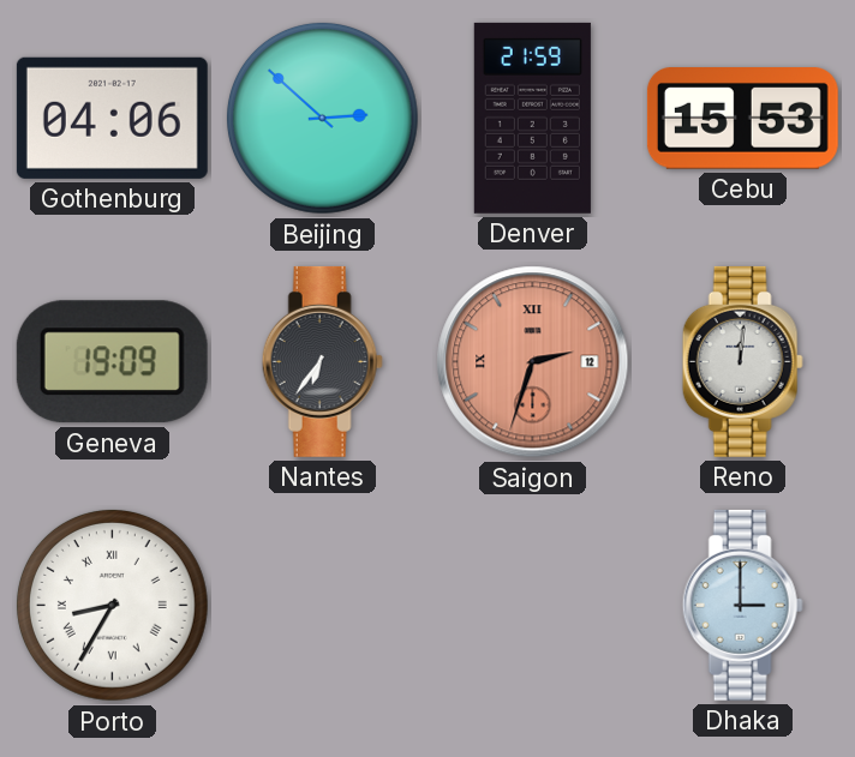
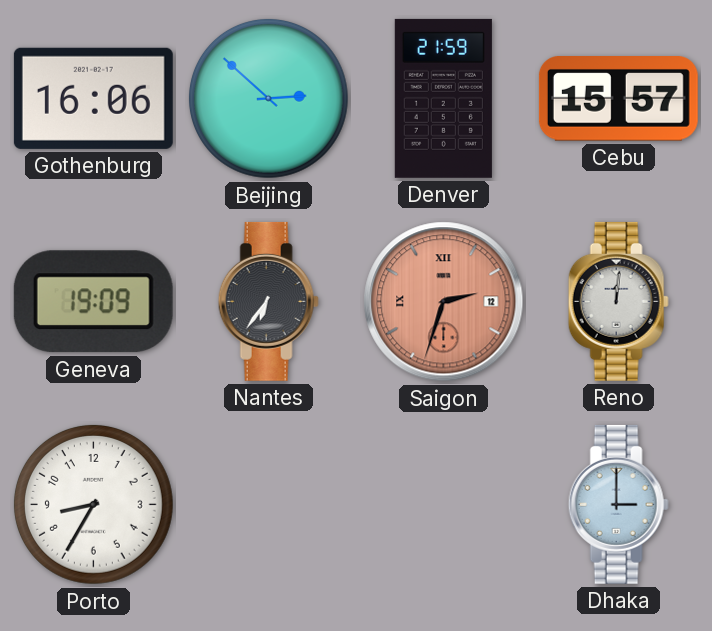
Gothenburg: 04:06 -> 16:06
Cebu: 15:53 -> 15:57
Porto numerals: Roman -> Arabic
